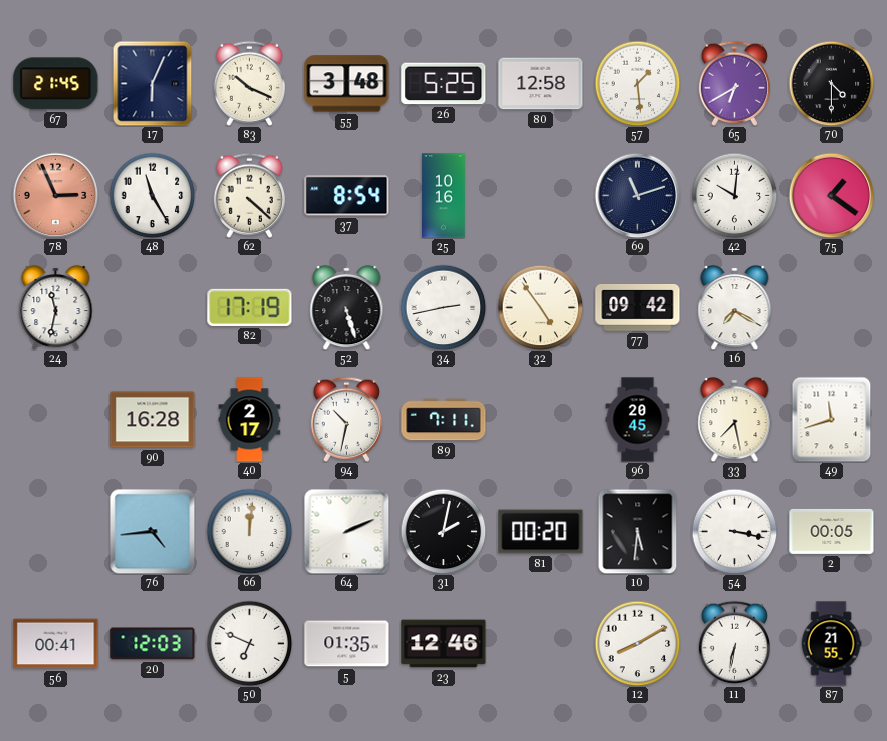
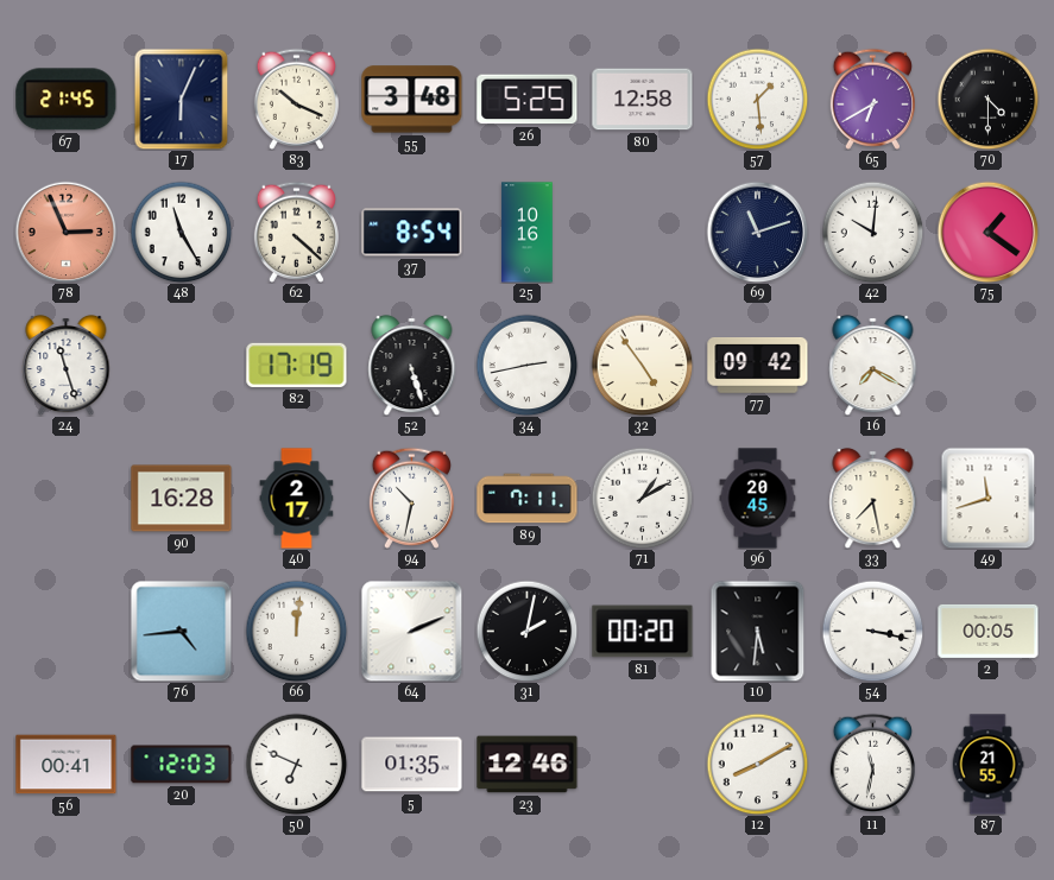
24: 11:32 -> 11:27
71: none -> 1:10
11: 6:32 -> 11:32
